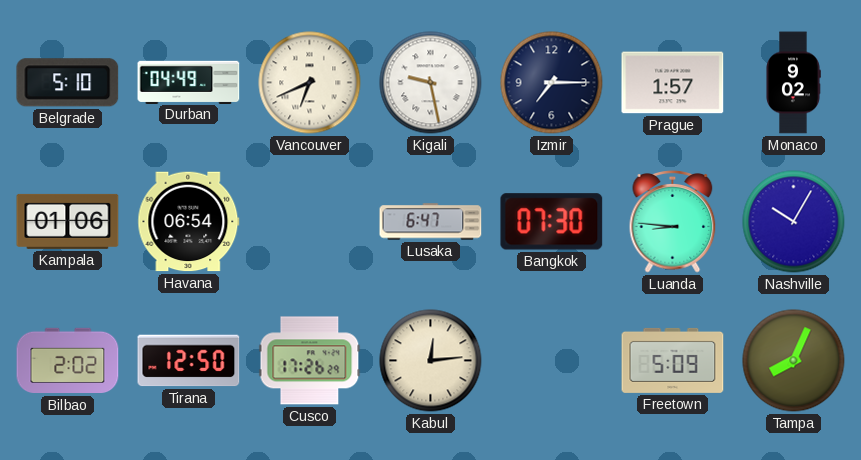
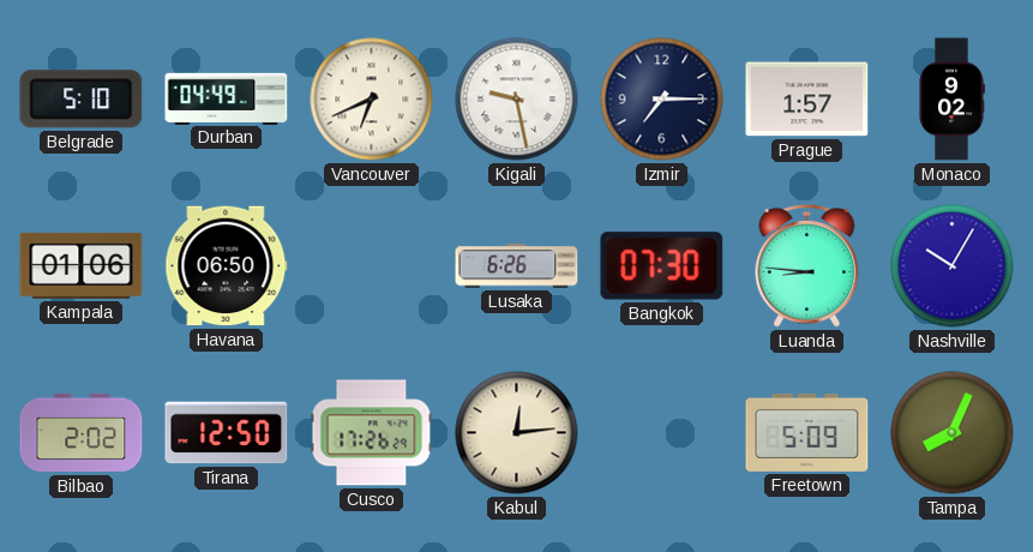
Havana: 06:54 -> 06:50
Lusaka: 6:47 -> 6:26
